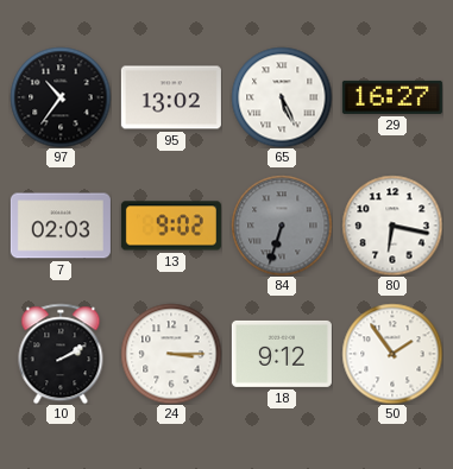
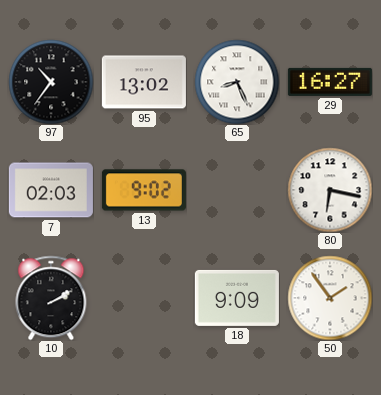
65: 5:26 -> 8:26
84: 6:33 -> none
24: 3:15 -> none
18: 9:12 -> 9:09
